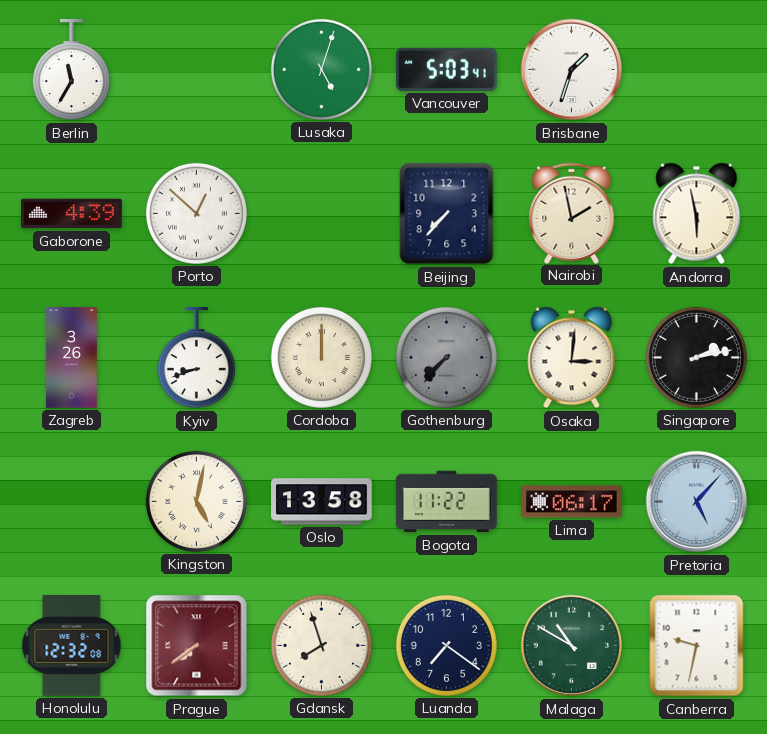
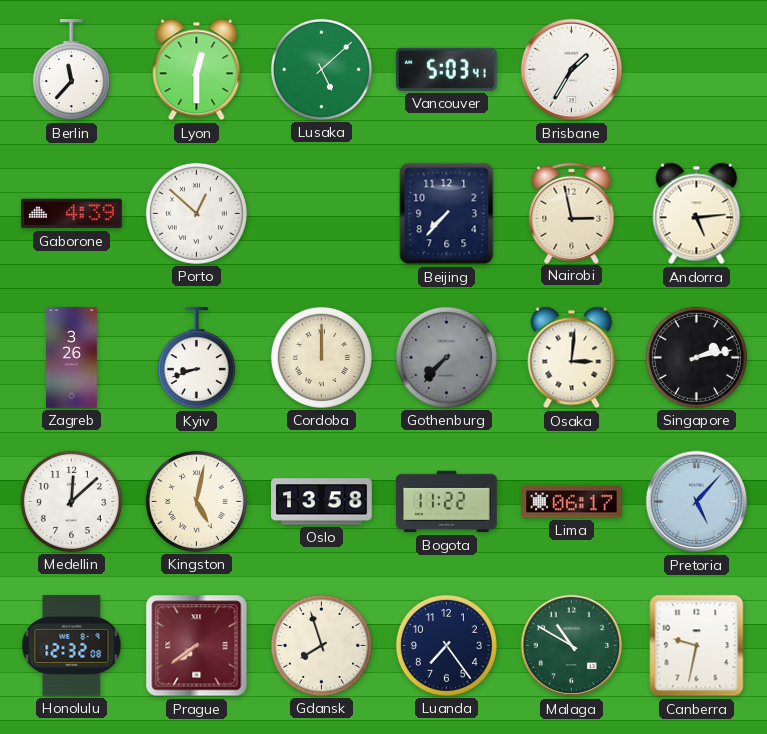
Berlin: 11:35 -> 11:37
Lyon: none -> 12:30
Lusaka: 5:03 -> 5:08
Brisbane: 1:33 -> 1:35
Nairobi: 1:58 -> 2:58
Andorra: 5:58 -> 5:14
Medellin: none -> 12:08
Luanda: 7:21 -> 7:24
